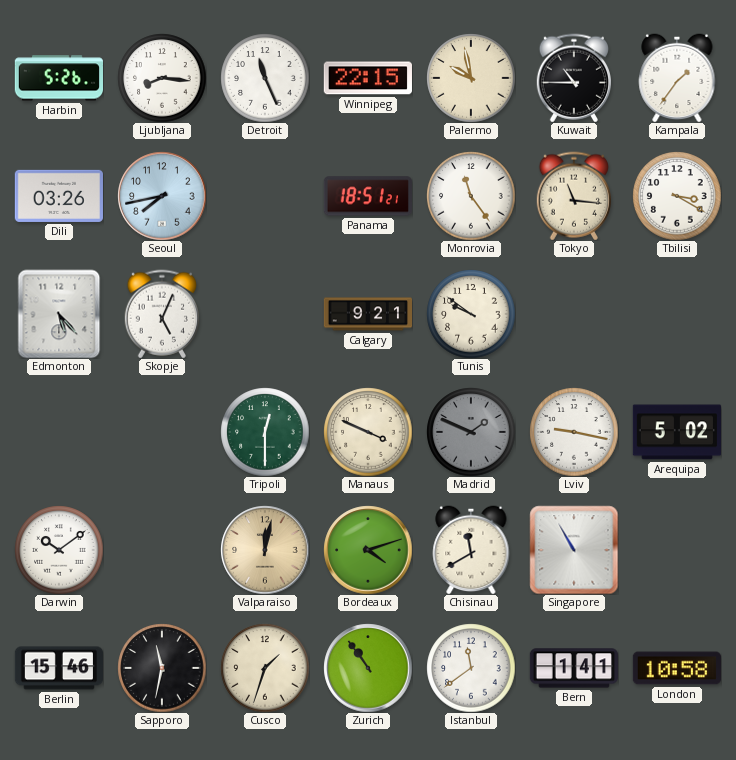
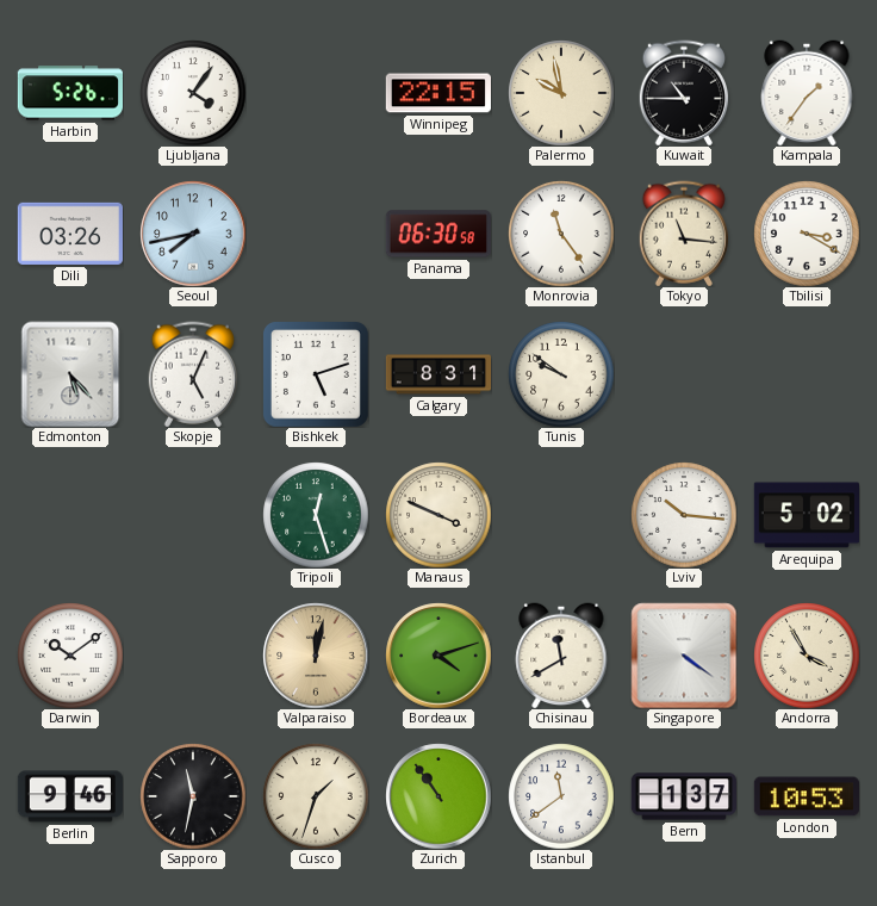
Ljubljana: 8:16 -> 4:06
Detroit: 11:26 -> none
Panama: 18:51 -> 06:30
Bishkek: none -> 5:12
Calgary: 9:21 -> 8:31
Tripoli: 12:30 -> 12:27
Madrid: 1:49 -> none
Lviv: 9:17 -> 10:16
Singapore: 10:55 -> 4:21
Andorra: none -> 3:55
Berlin: 15:46 -> 9:46
Bern: 1:41 -> 1:37
London: 10:58 -> 10:53
